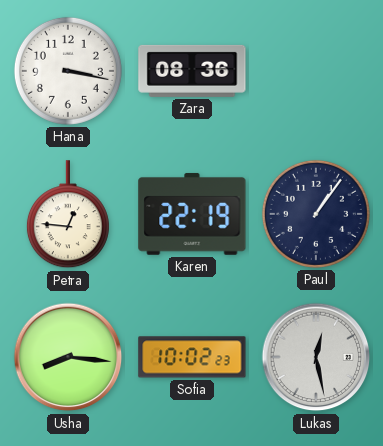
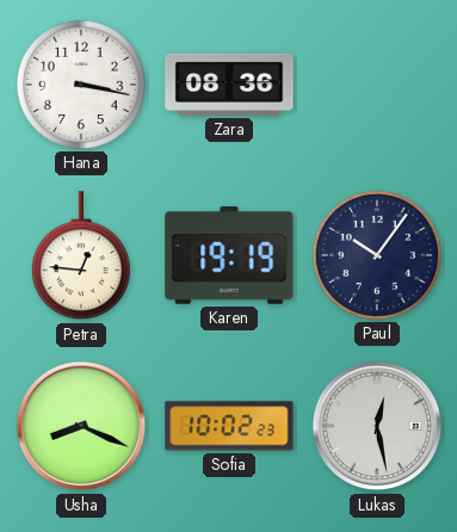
Karen: 22:19 -> 19:19
Paul: 1:06 -> 10:06
Usha: 8:16 -> 8:19
